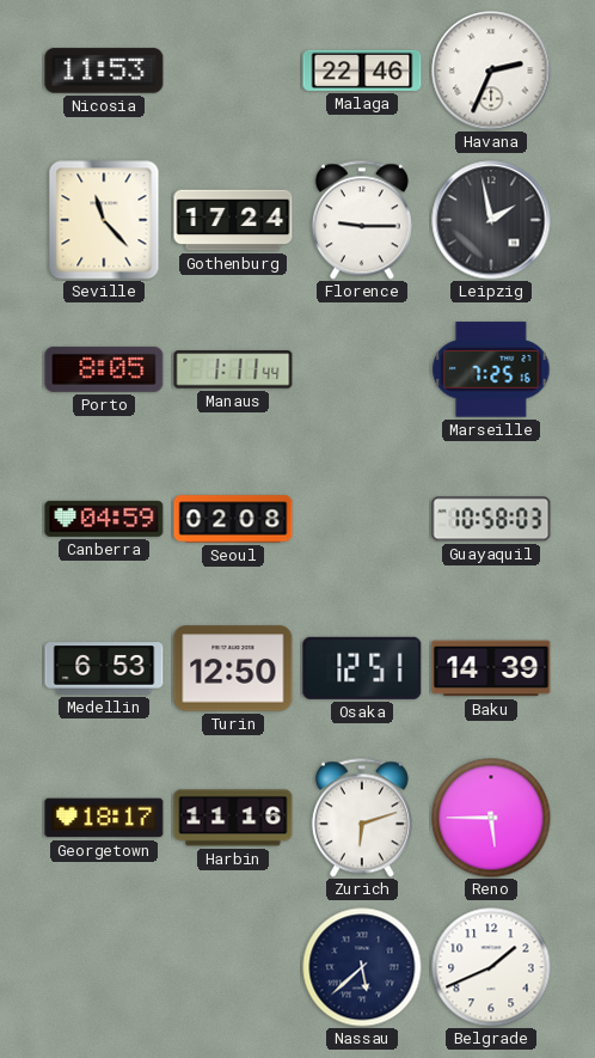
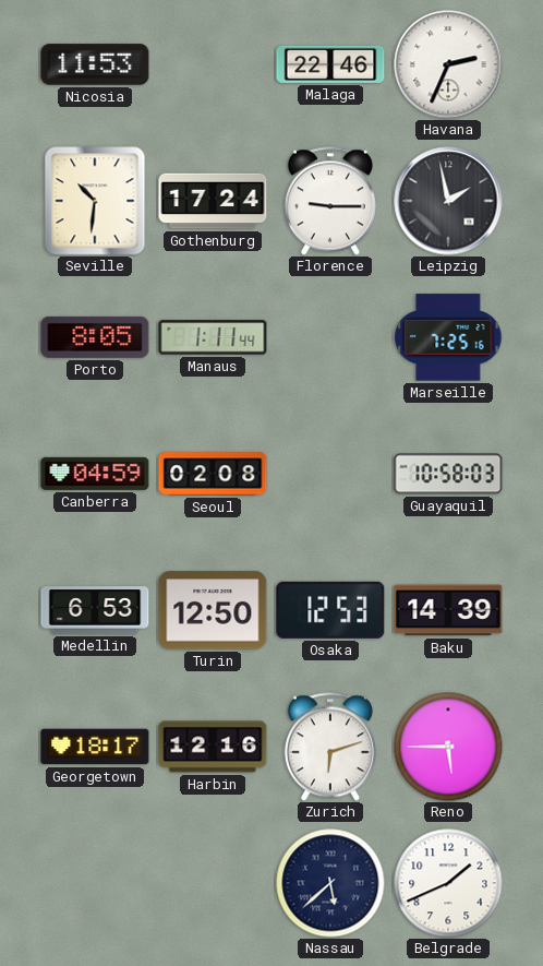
Seville: 11:23 -> 10:31
Osaka: 12:51 -> 12:53
Harbin: 11:16 -> 12:16
